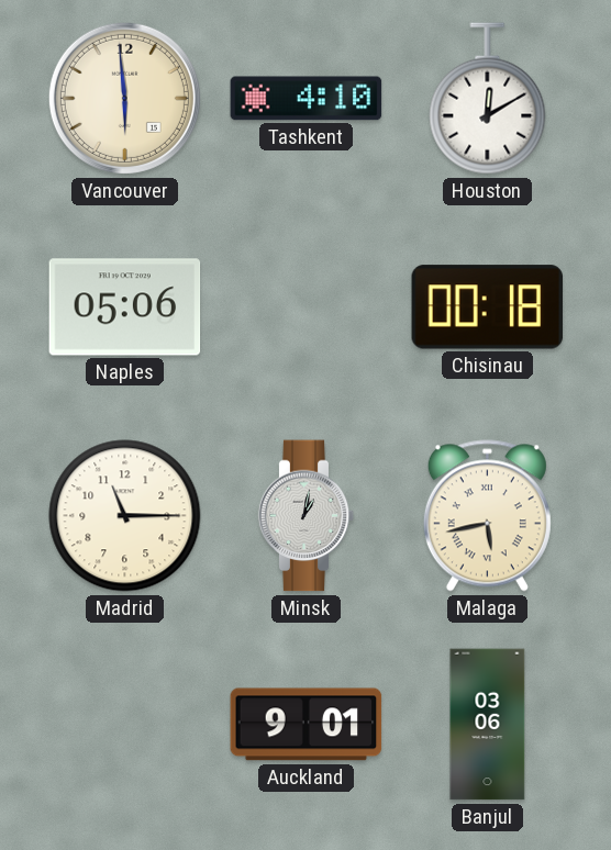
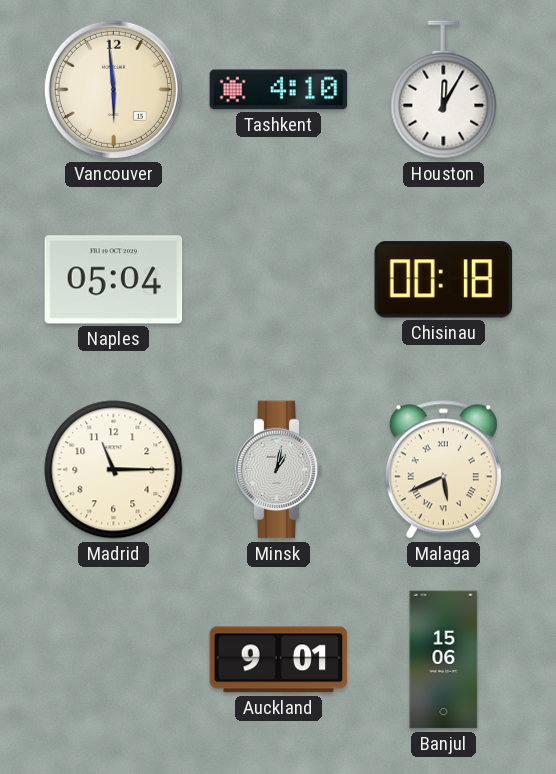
Houston: 12:10 -> 12:05
Naples: 05:06 -> 05:04
Malaga: 5:43 -> 5:41
Banjul: 03:06 -> 15:06
